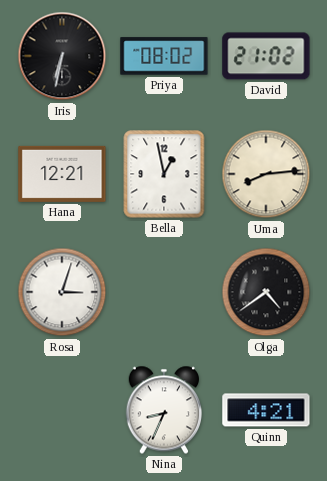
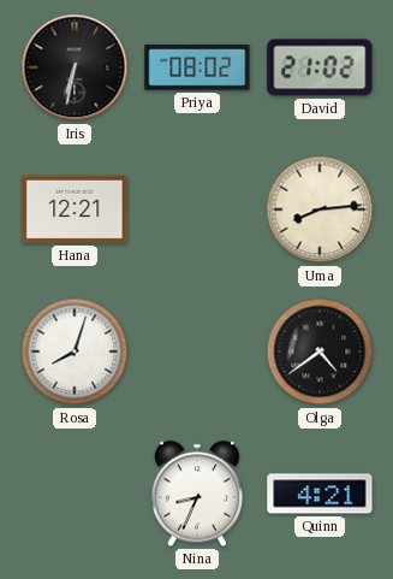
Bella: 12:58 -> none
Rosa: 3:03 -> 8:03
